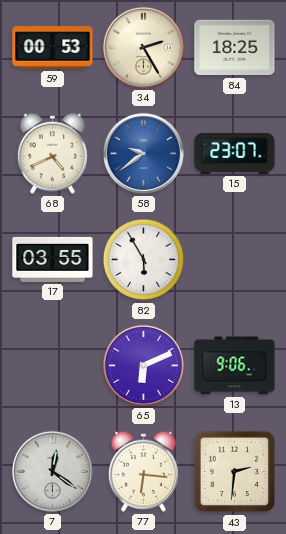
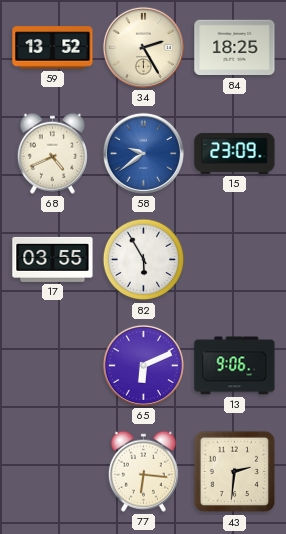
59: 00:53 -> 13:52
15: 23:07 -> 23:09
7: 12:21 -> none
